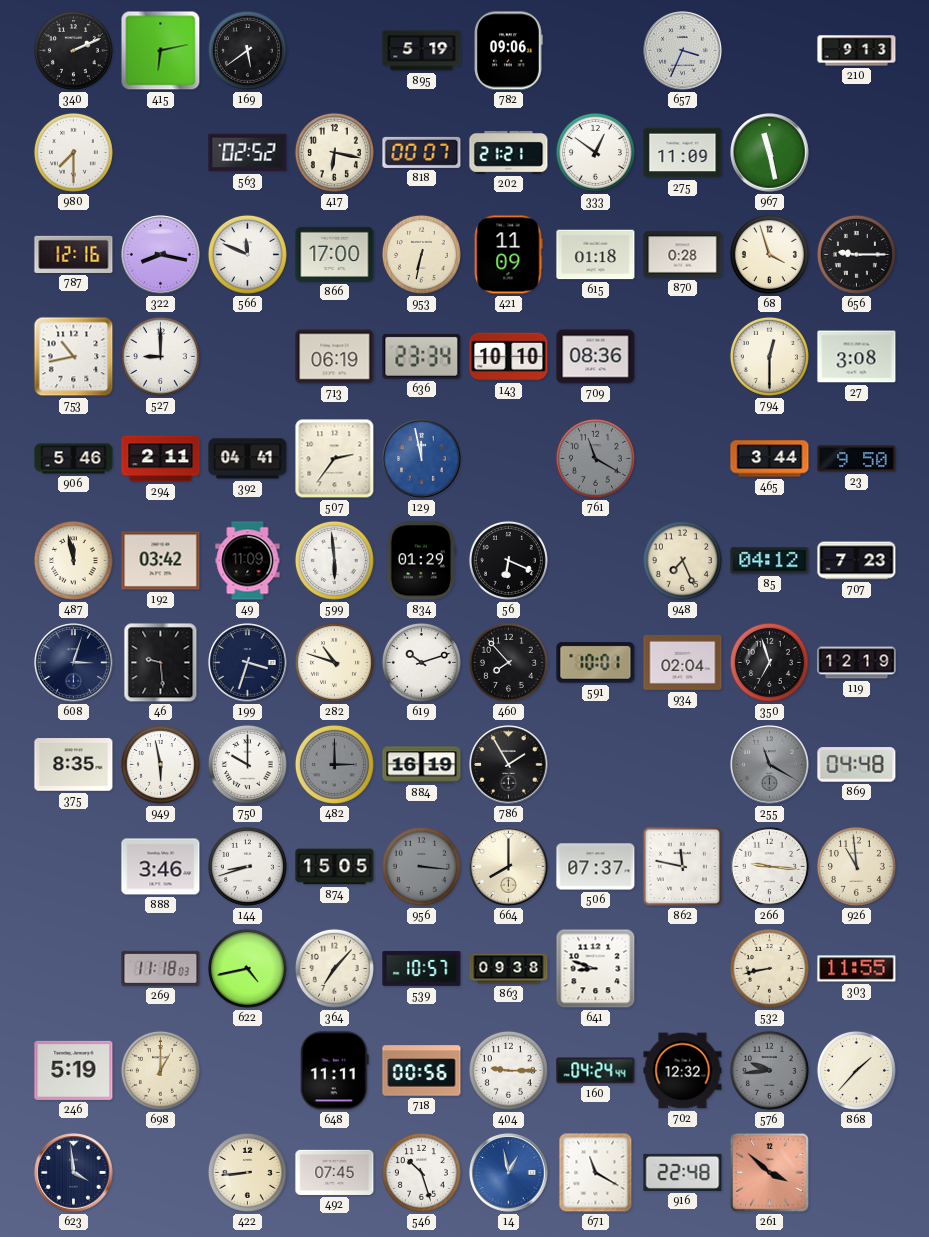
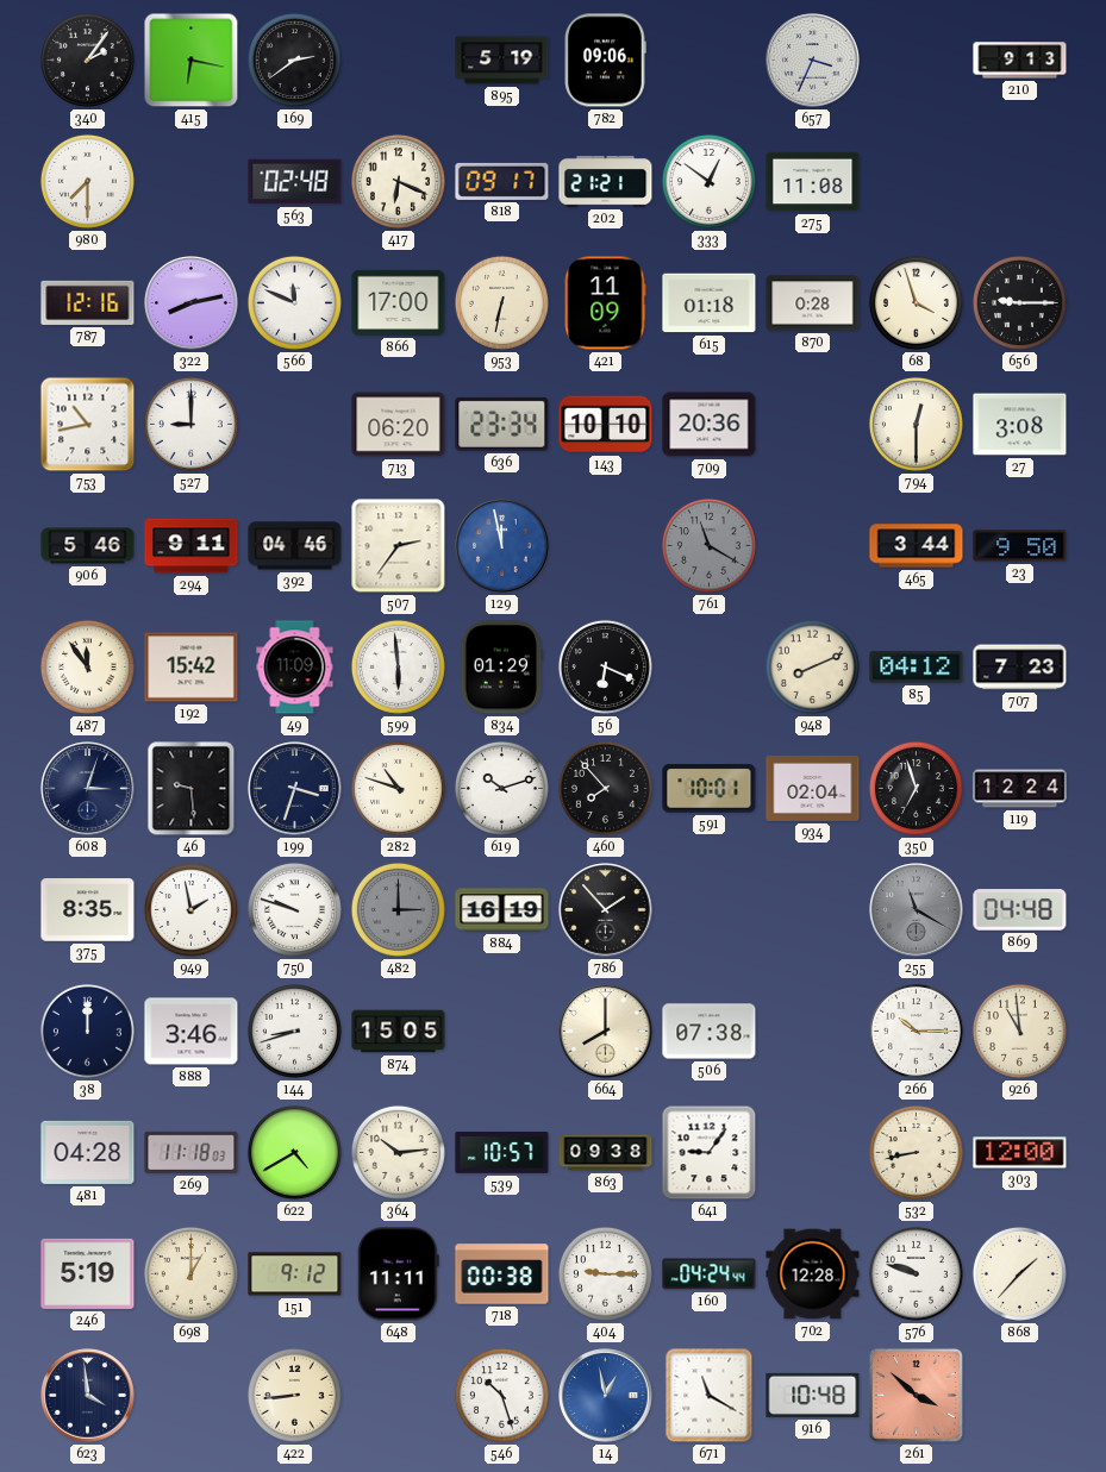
340: 2:11 -> 2:06
415: 6:13 -> 6:17
169: 5:39 -> 2:39
563: 02:52 -> 02:48
417: 6:17 -> 6:19
818: 00:07 -> 09:17
275: 11:09 -> 11:08
967: 11:28 -> none
322: 8:17 -> 8:13
713: 06:19 -> 06:20
709: 08:36 -> 20:36
294: 2:11 -> 9:11
392: 04:41 -> 04:46
487: 11:58 -> 11:54
192: 03:42 -> 15:42
948: 7:26 -> 8:11
119: 12:19 -> 12:24
949: 5:58 -> 1:58
750: 10:00 -> 9:48
786: 1:55 -> 1:53
38: none -> 12:00
956: 3:16 -> none
506: 07:37 -> 07:38
862: 11:47 -> none
266: 9:16 -> 10:15
481: none -> 04:28
622: 4:43 -> 4:40
364: 7:07 -> 10:14
641: 8:48 -> 9:06
303: 11:55 -> 12:00
151: none -> 9:12
718: 00:56 -> 00:38
702: 12:32 -> 12:28
576: 9:44 -> 9:48
576 dial: grey -> white
492: 07:45 -> none
916: 22:48 -> 10:48
